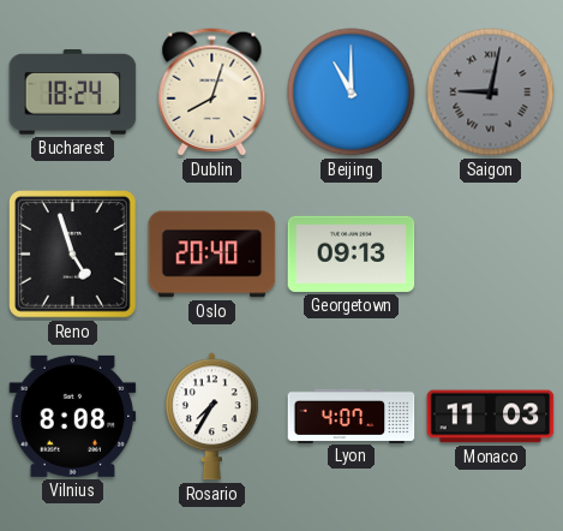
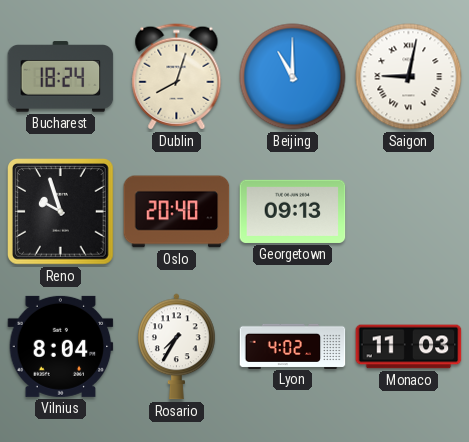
Saigon dial: grey -> white
Reno: 4:57 -> 9:57
Vilnius: 8:08 -> 8:04
Lyon: 4:07 -> 4:02
